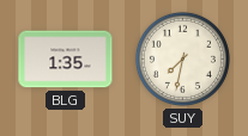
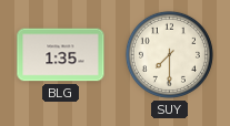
SUY: 7:32 -> 7:30
